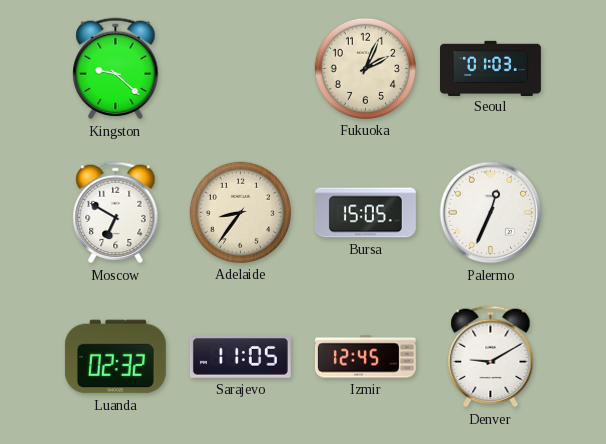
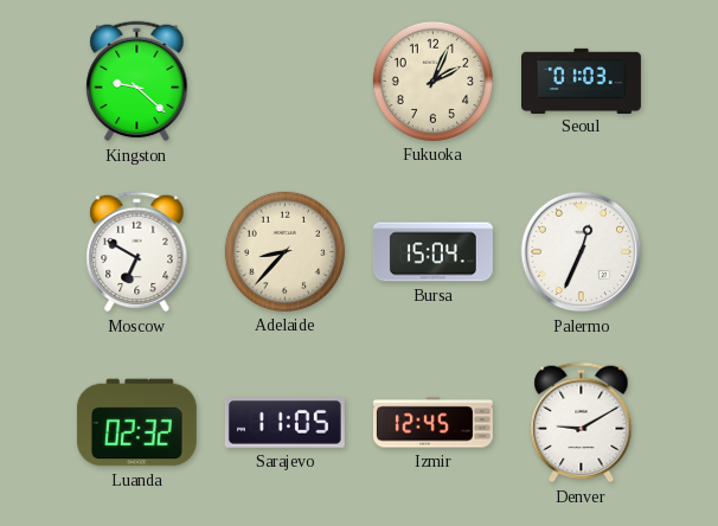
Adelaide: 8:36 -> 8:37
Bursa: 15:05 -> 15:04
